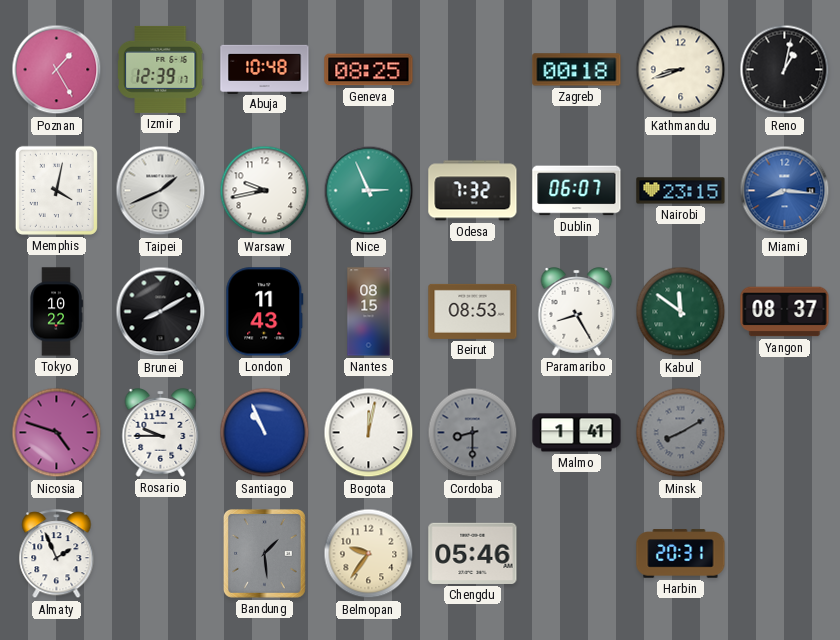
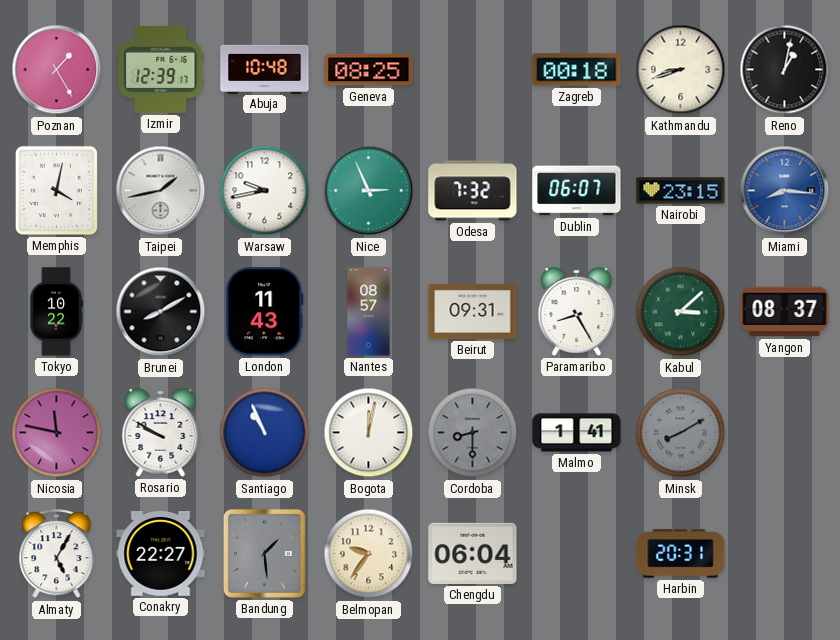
Taipei: 1:41 -> 1:43
Nantes: 08:15 -> 08:57
Beirut: 08:53 -> 09:31
Kabul: 11:51 -> 3:08
Nicosia: 4:48 -> 11:47
Rosario: 9:45 -> 9:50
Almaty: 1:56 -> 5:05
Conakry: none -> 22:27
Chengdu: 05:46 -> 06:04
